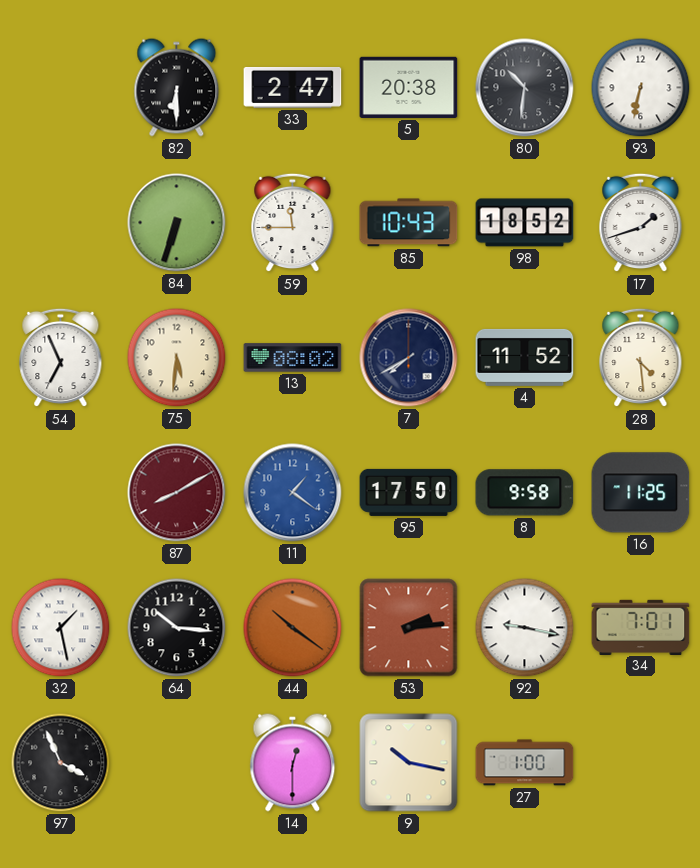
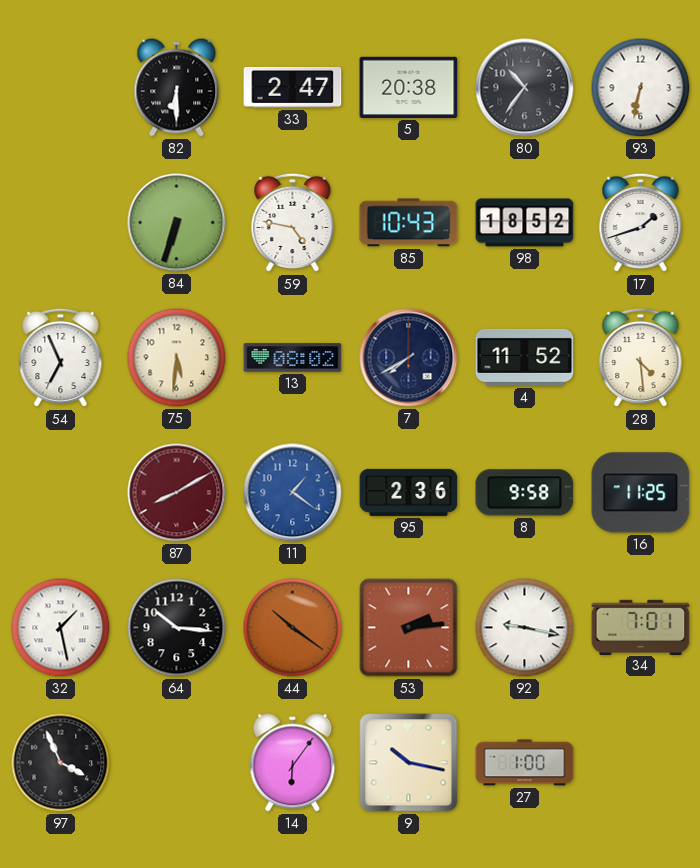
80: 10:31 -> 10:36
59: 11:45 -> 4:47
95: 17:50 -> 2:36
14: 12:30 -> 6:06
